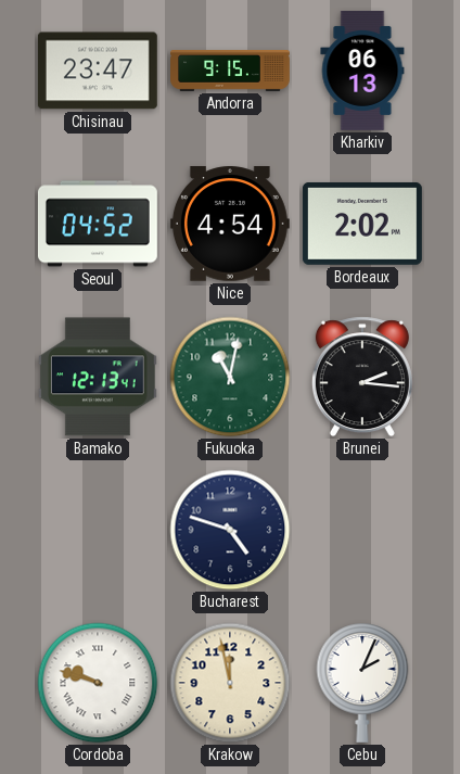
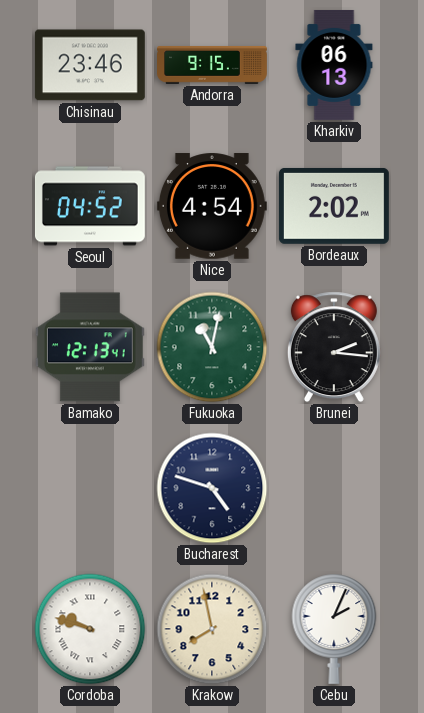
Chisinau: 23:47 -> 23:46
Krakow: 11:58 -> 7:58
